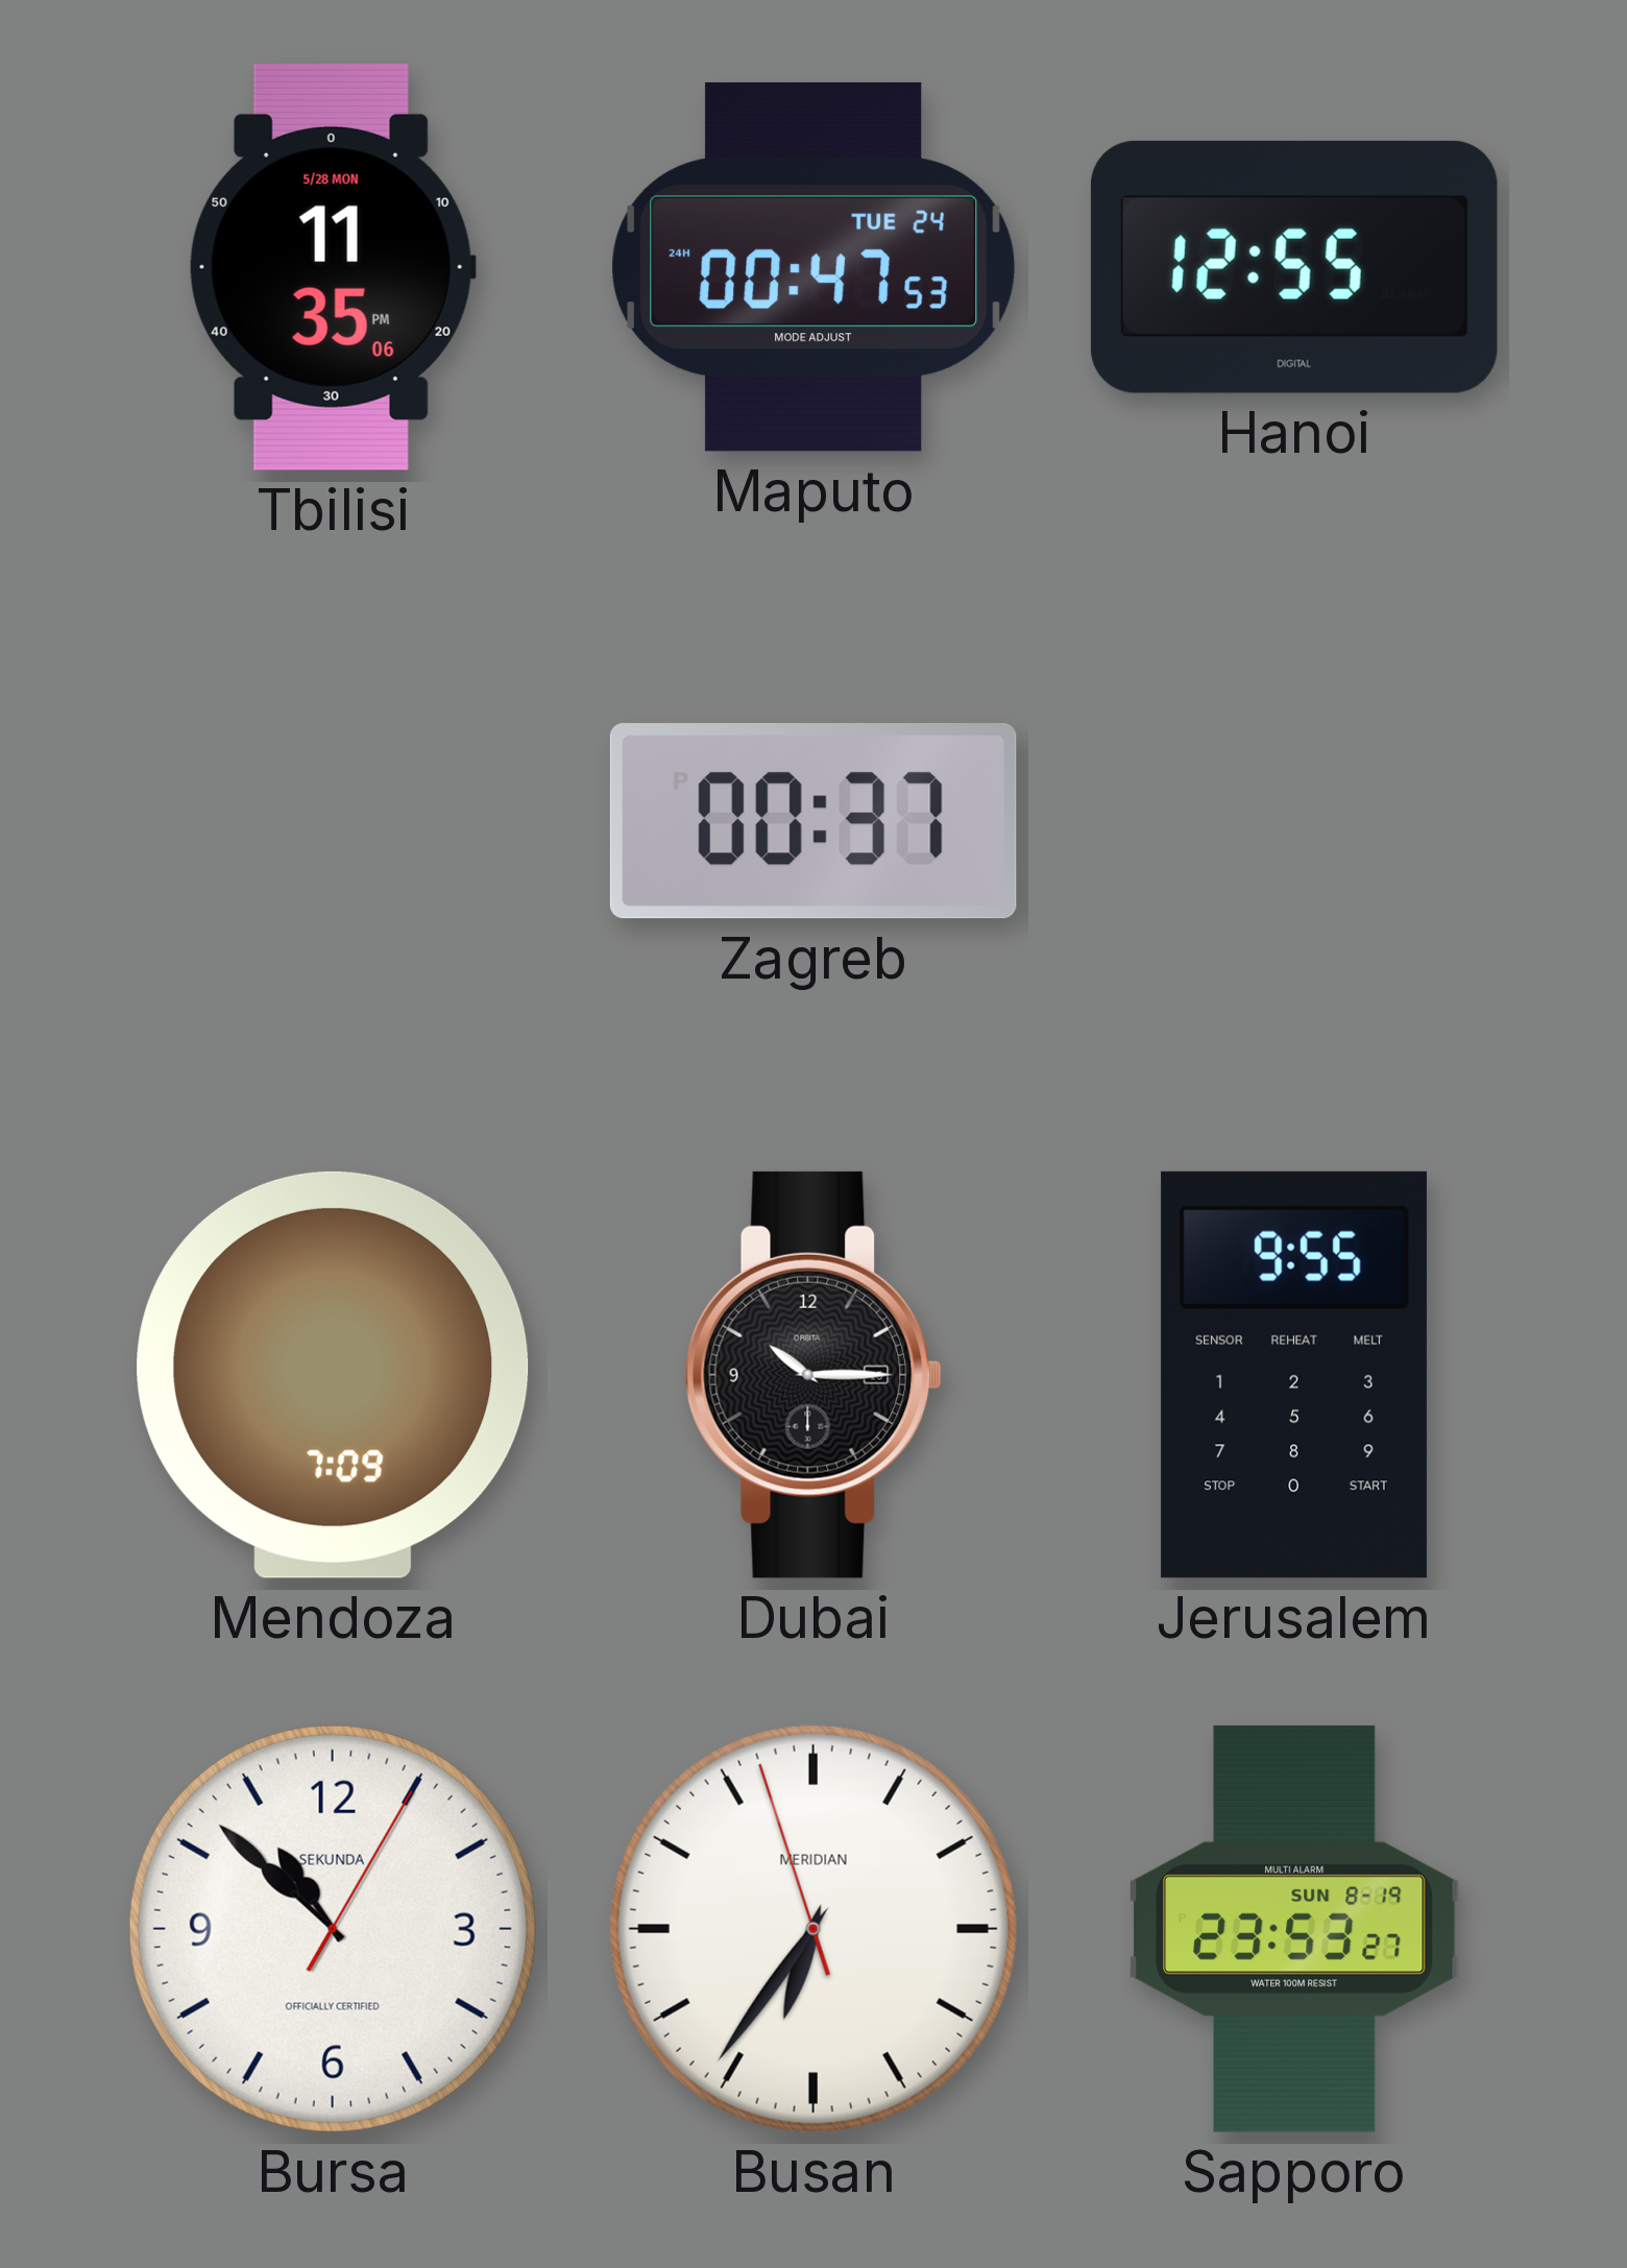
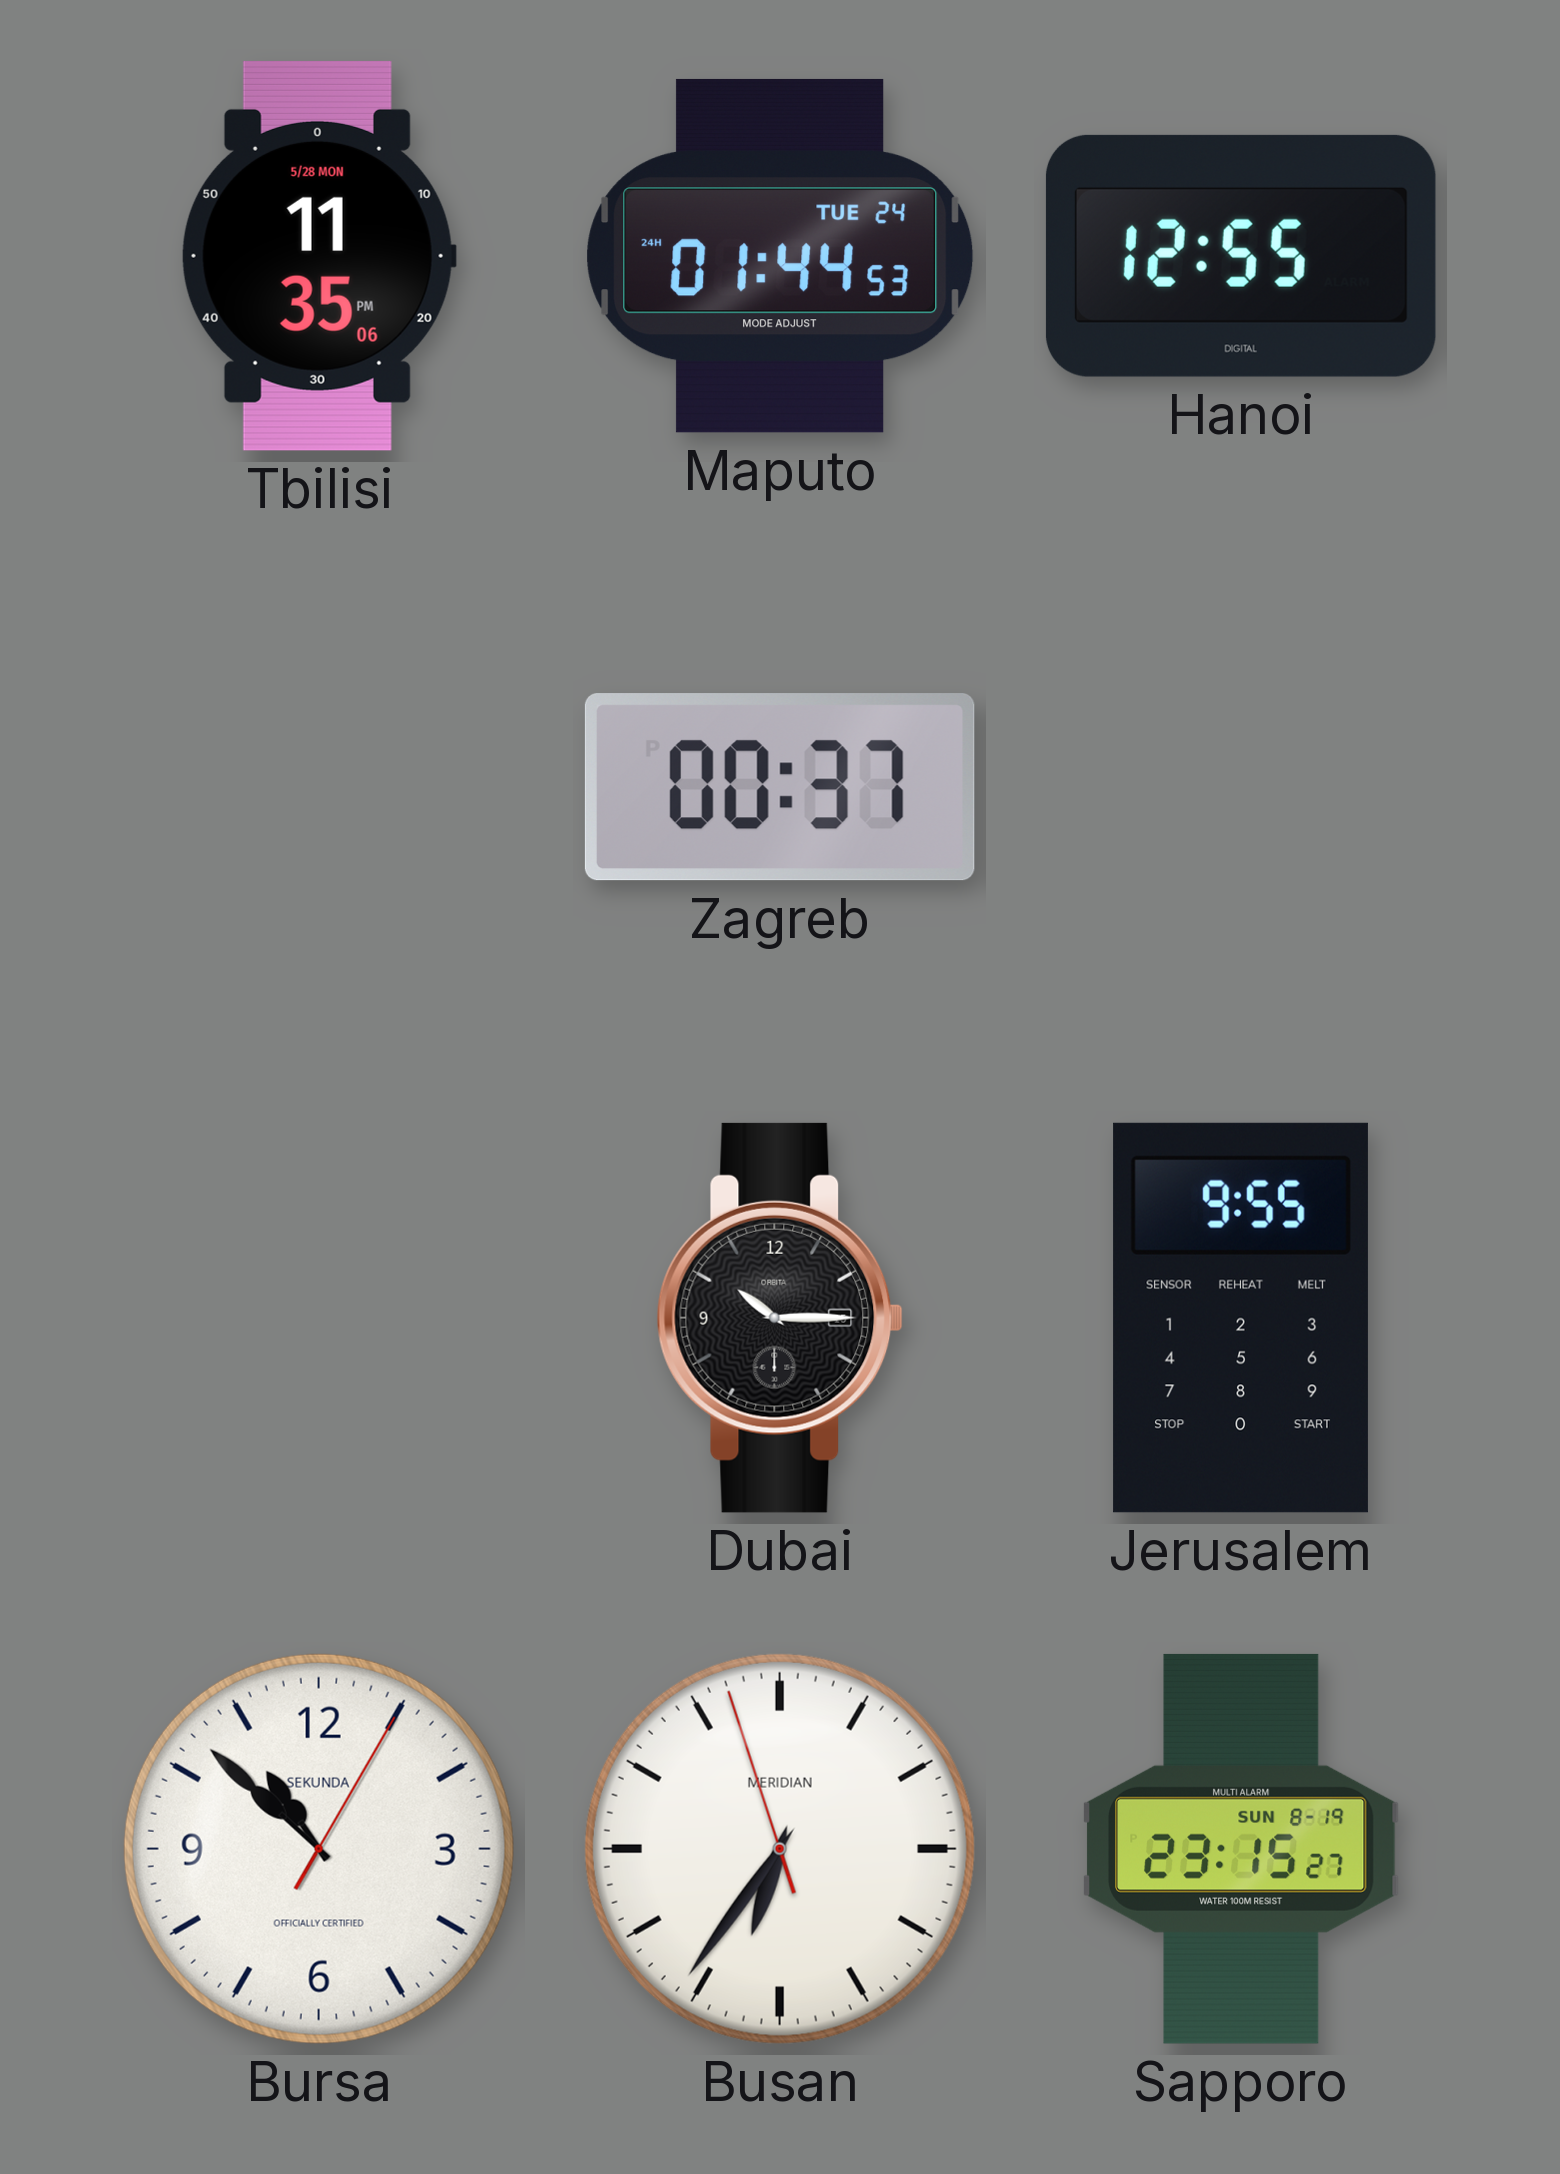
Maputo: 00:47 -> 01:44
Mendoza: 7:09 -> none
Sapporo: 23:53 -> 23:15
